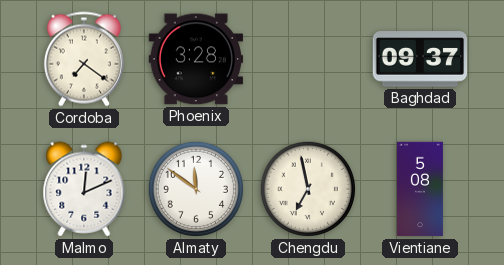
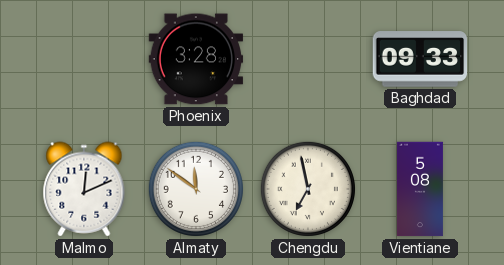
Cordoba: 7:21 -> none
Baghdad: 09:37 -> 09:33
